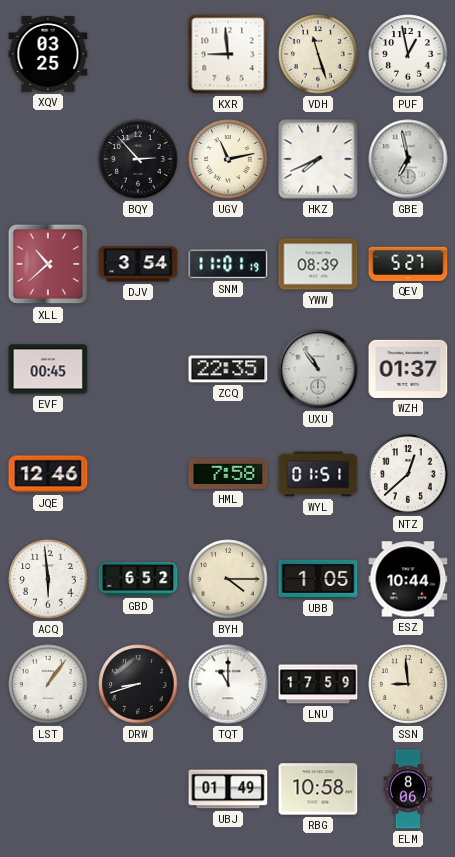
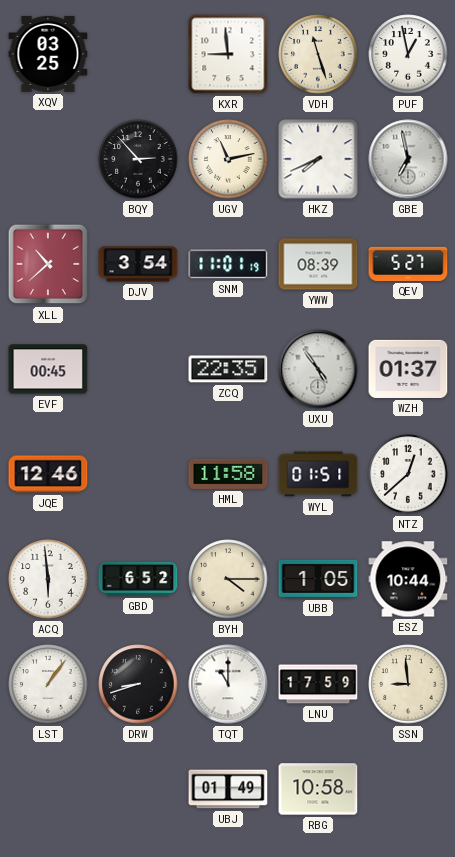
UXU: 10:54 -> 4:54
HML: 7:58 -> 11:58
ELM: 8:06 -> none
